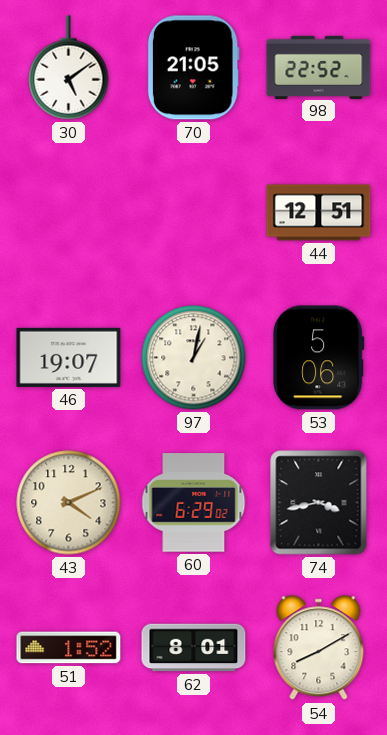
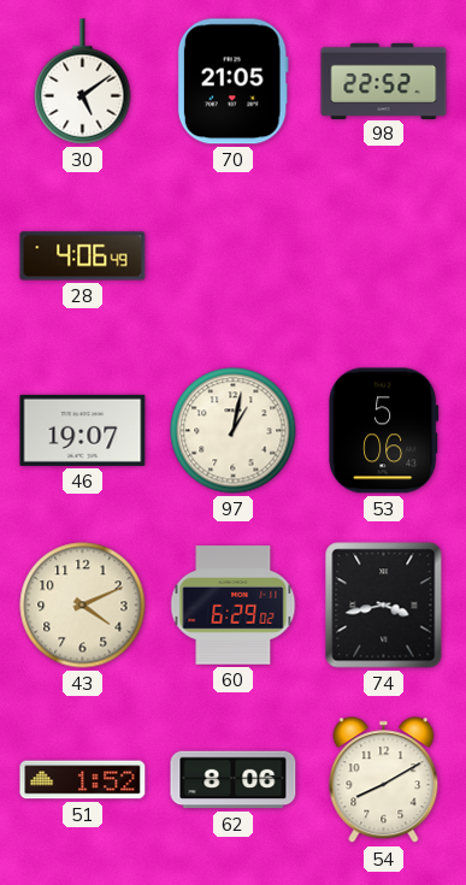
28: none -> 4:06
44: 12:51 -> none
62: 8:01 -> 8:06
